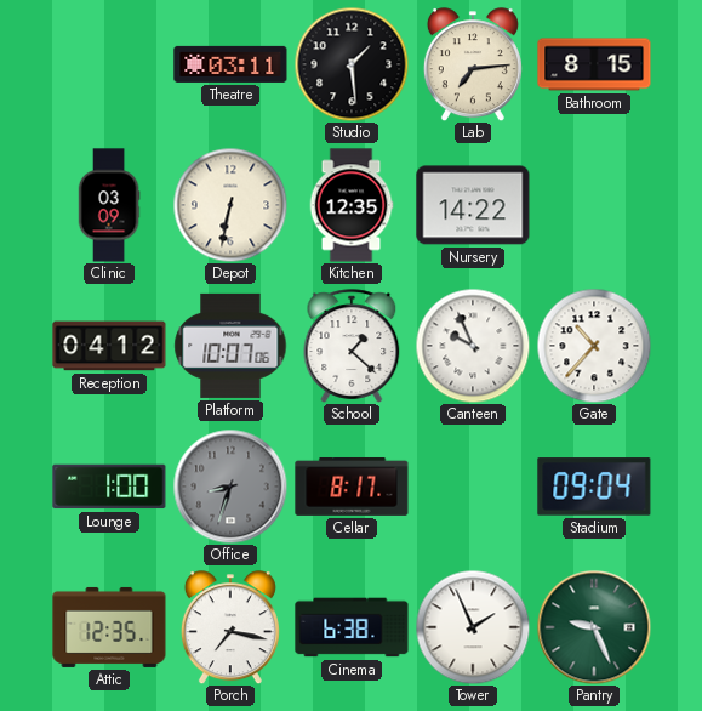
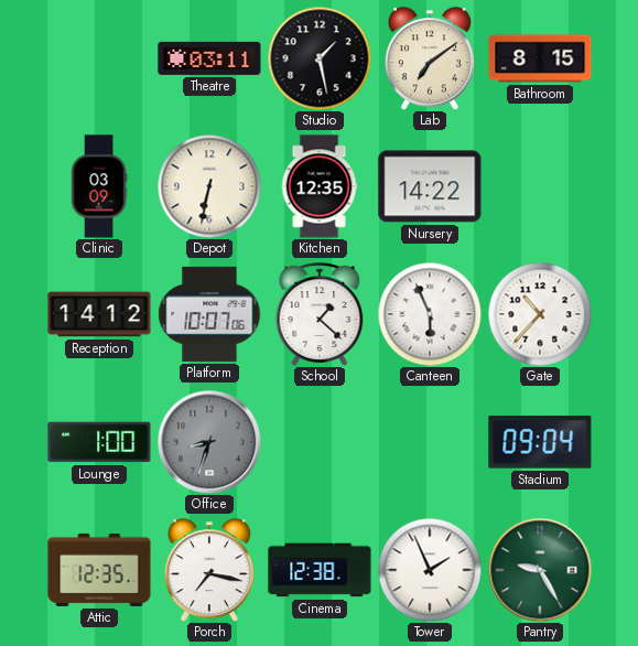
Studio: 1:29 -> 1:28
Lab: 7:14 -> 7:09
Reception: 04:12 -> 14:12
Canteen: 9:56 -> 5:56
Cellar: 8:17 -> none
Cinema: 6:38 -> 12:38
Pantry: 9:26 -> 9:25
